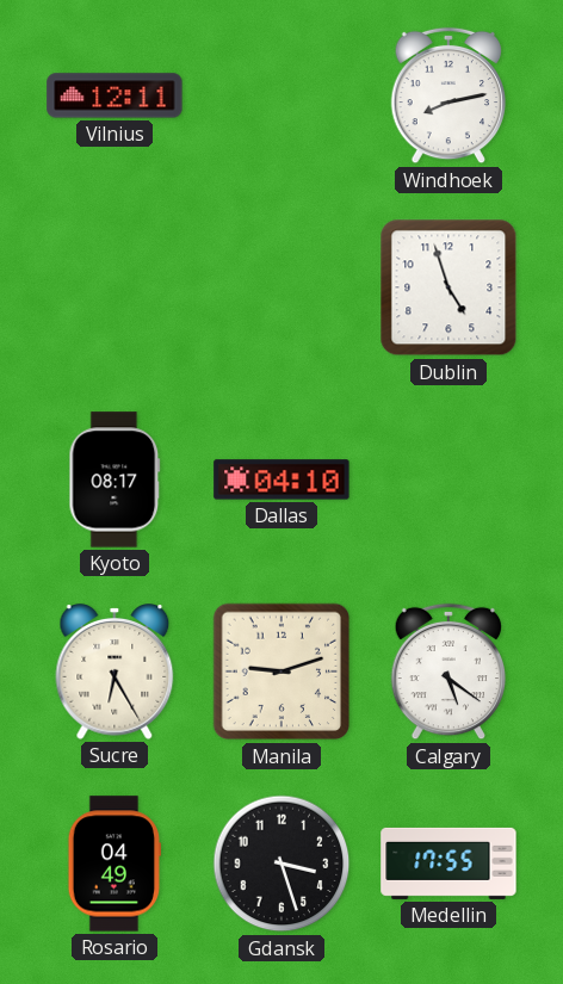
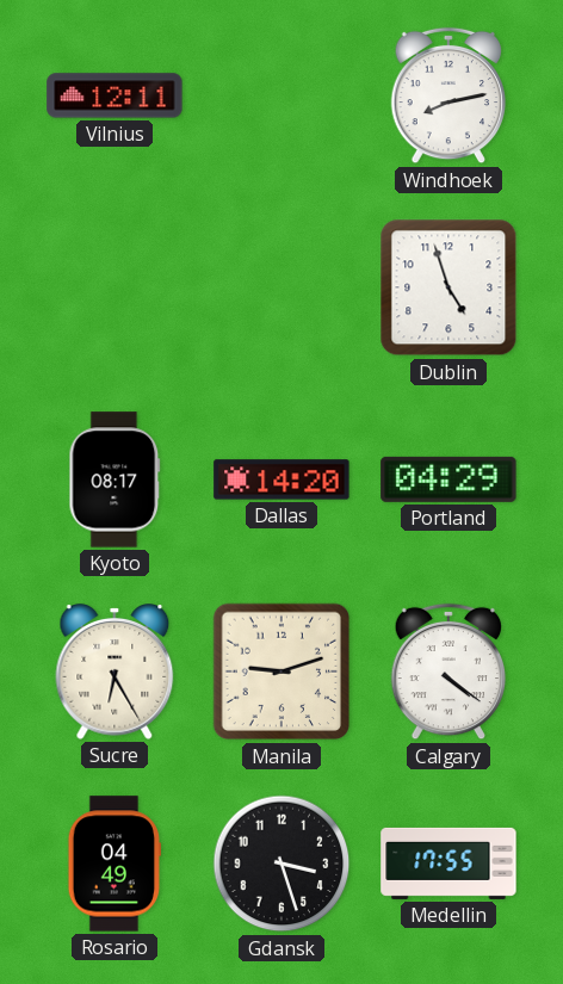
Dallas: 04:10 -> 14:20
Portland: none -> 04:29
Calgary: 5:21 -> 4:21
